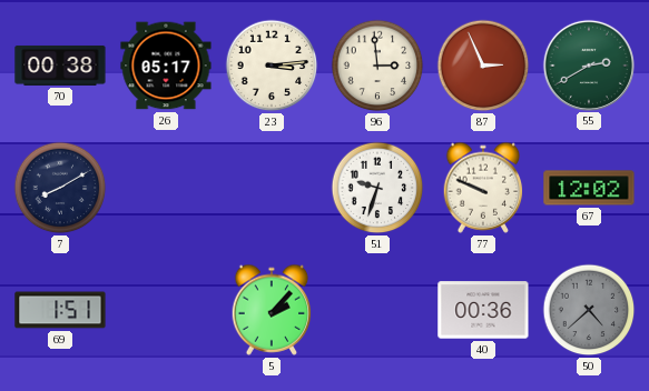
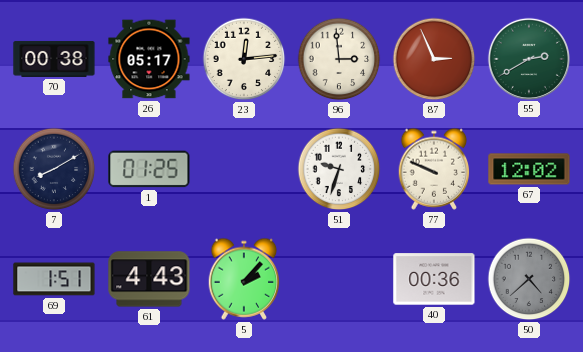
23: 3:14 -> 12:14
1: none -> 01:25
61: none -> 4:43
